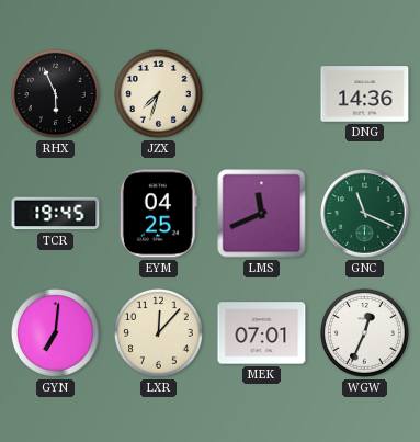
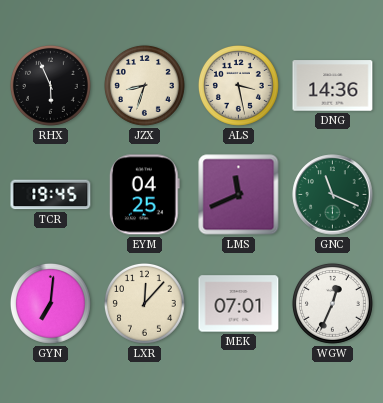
JZX: 7:33 -> 8:33
ALS: none -> 3:28
